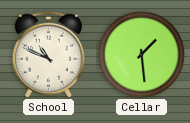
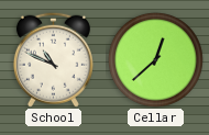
Cellar: 1:29 -> 12:38
